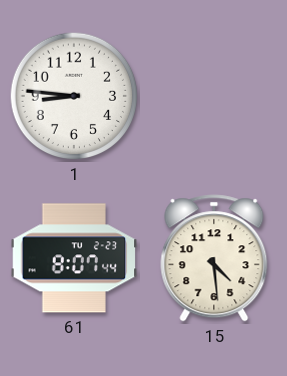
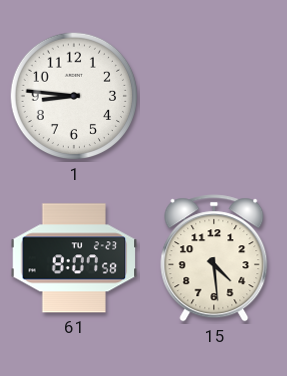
61: 8:07:44 -> 8:07:58
